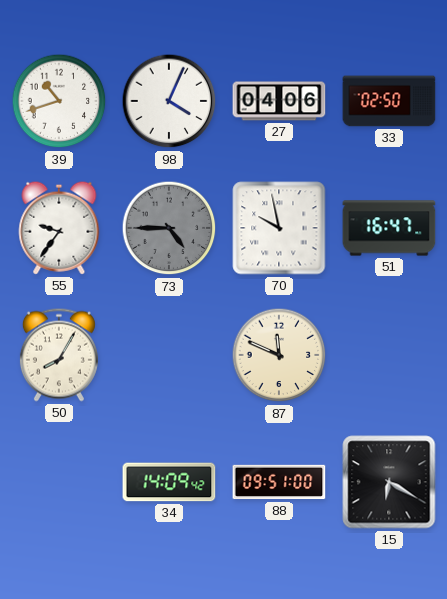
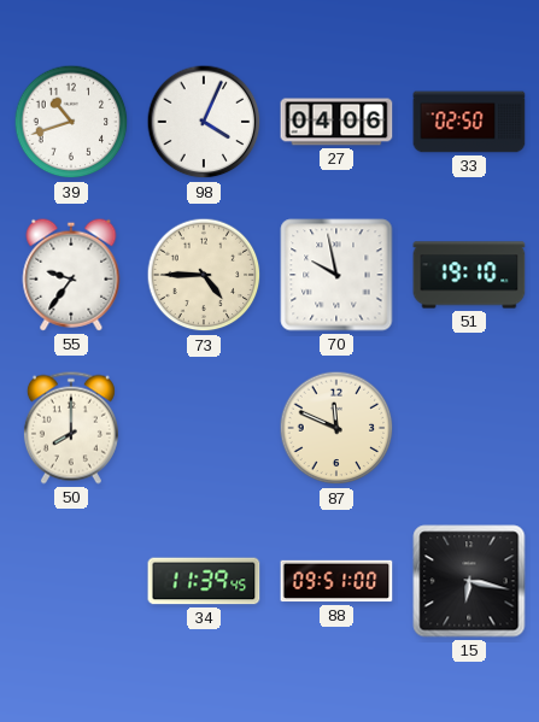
73 dial: grey -> cream
51: 16:47 -> 19:10
50: 8:05 -> 8:00
34: 14:09 -> 11:39
15: 6:20 -> 6:17
